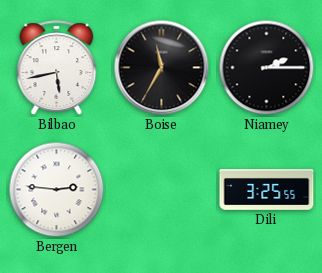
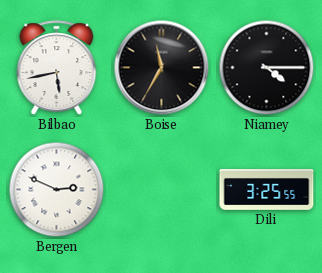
Niamey: 2:15 -> 4:15
Bergen: 2:46 -> 2:49
